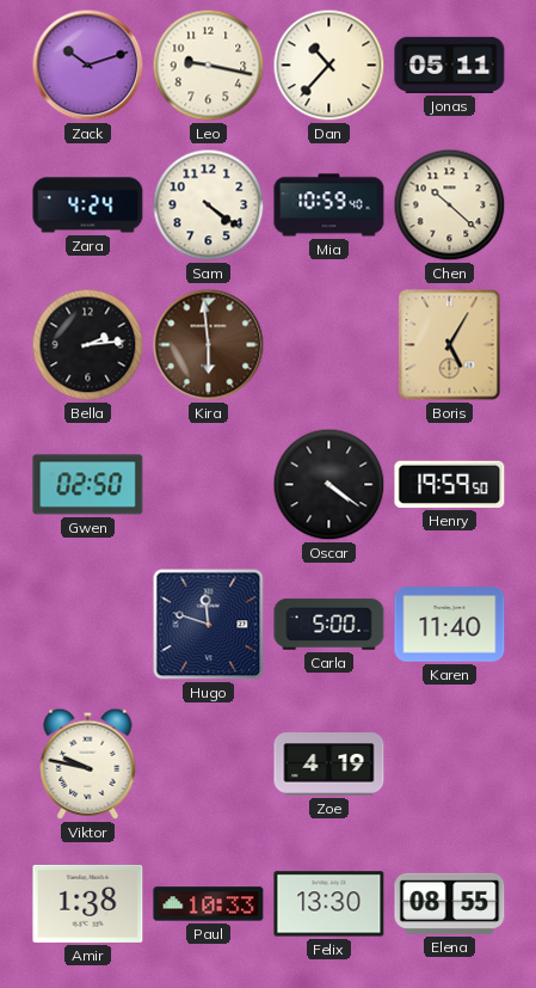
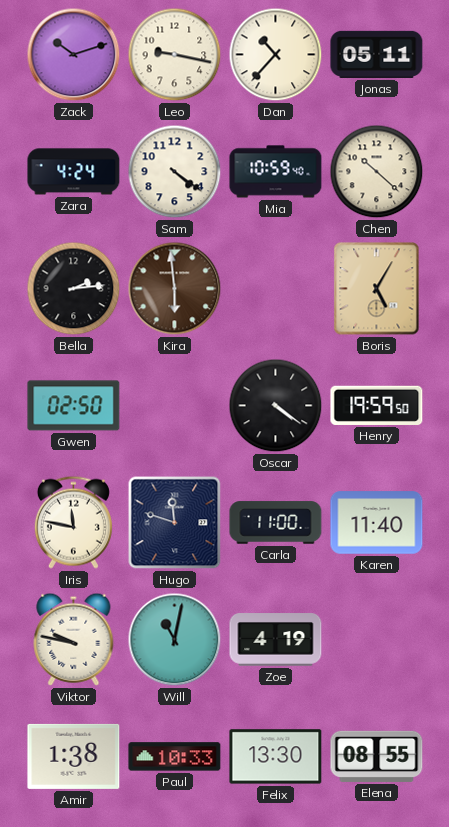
Iris: none -> 11:47
Carla: 5:00 -> 11:00
Will: none -> 11:02
